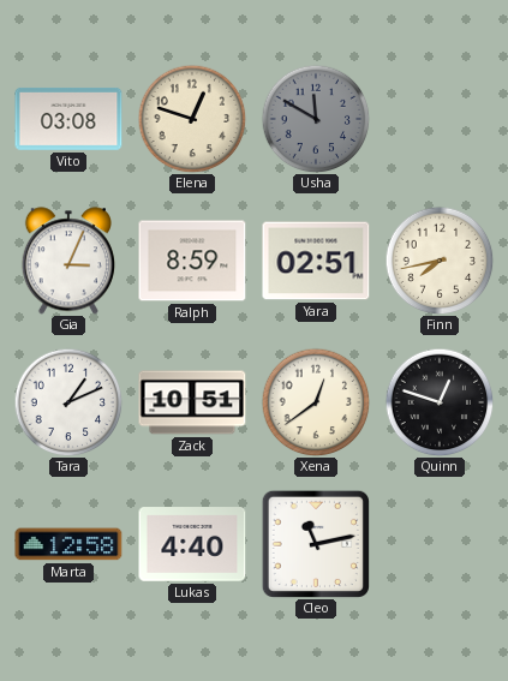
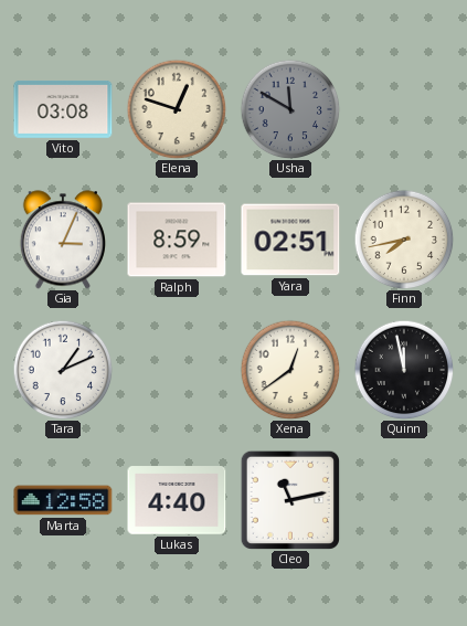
Zack: 10:51 -> none
Quinn: 12:48 -> 11:58
